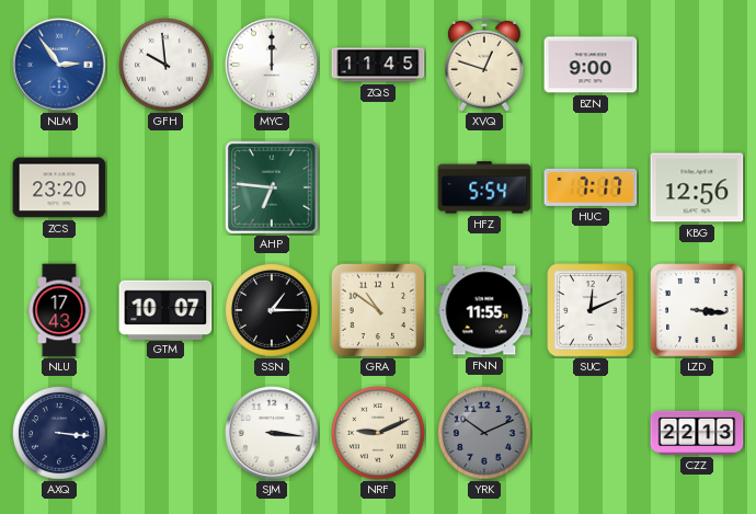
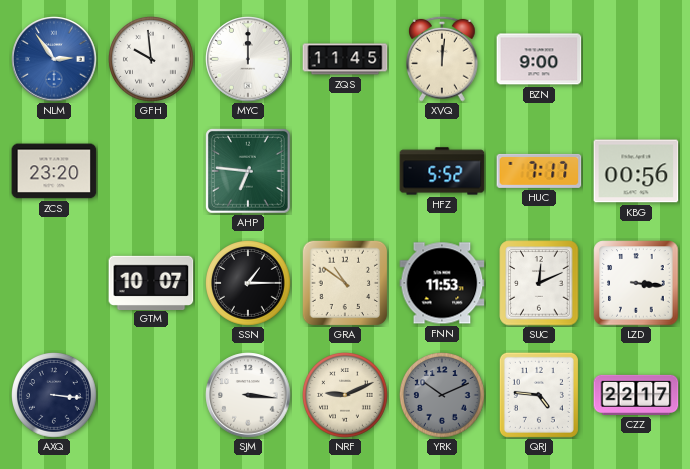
XVQ: 12:48 -> 12:01
HFZ: 5:54 -> 5:52
KBG: 12:56 -> 00:56
NLU: 17:43 -> none
FNN: 11:55 -> 11:53
QRJ: none -> 4:46
CZZ: 22:13 -> 22:17
